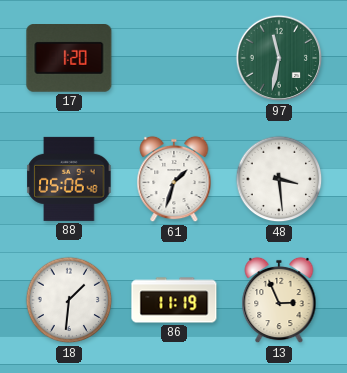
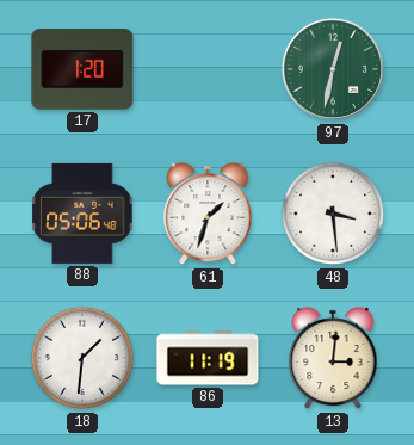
97: 11:32 -> 12:32
13: 2:56 -> 3:01
